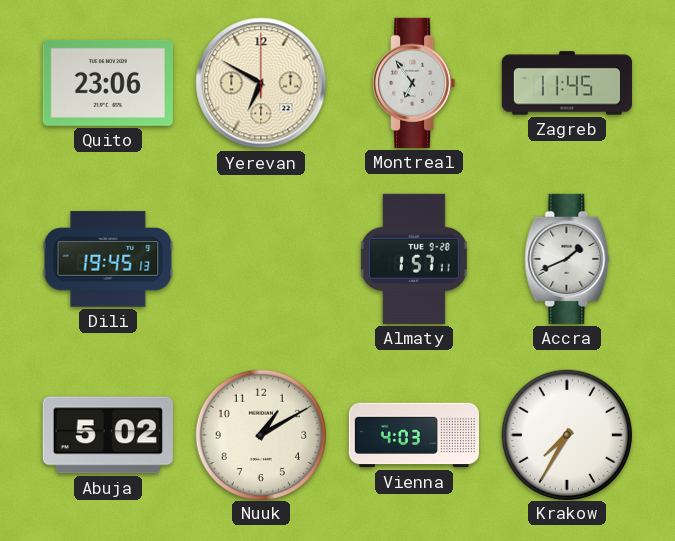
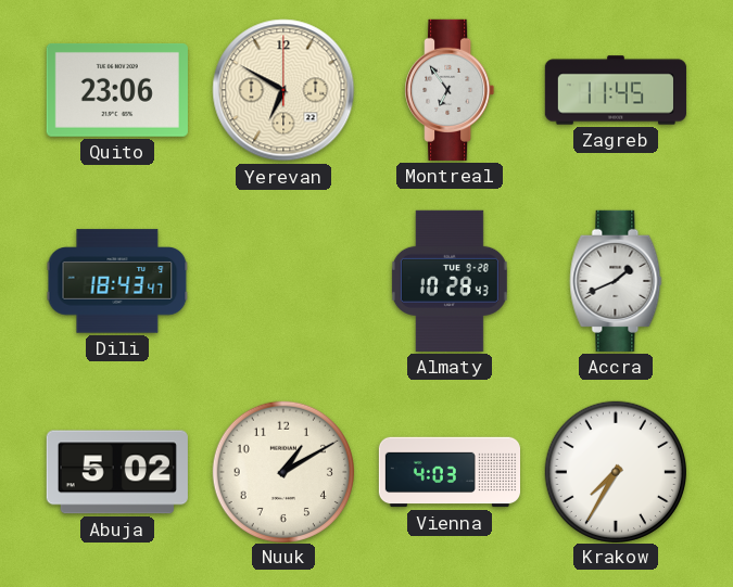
Dili: 19:45 -> 18:43
Almaty: 1:57 -> 10:28
